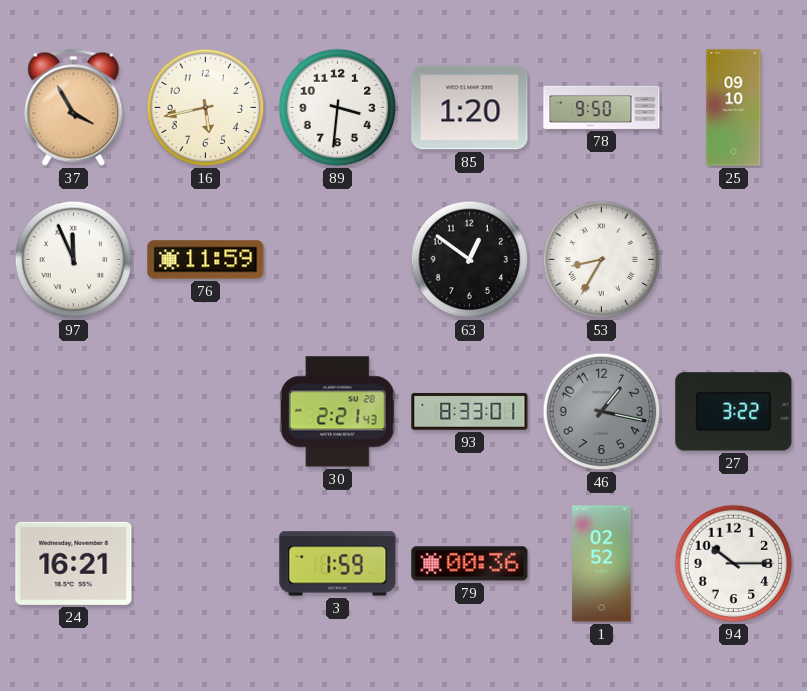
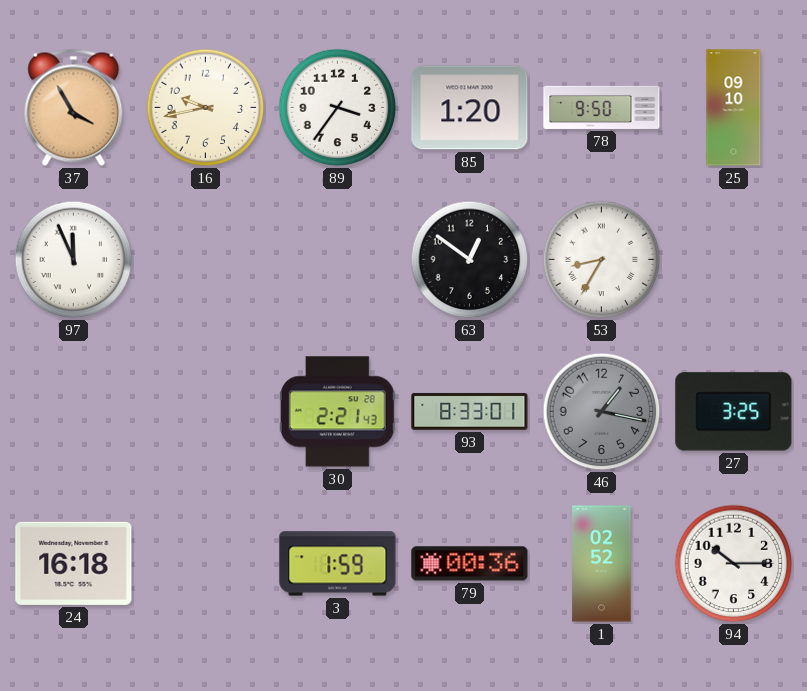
16: 5:43 -> 9:43
89: 3:31 -> 3:36
76: 11:59 -> none
27: 3:22 -> 3:25
24: 16:21 -> 16:18
